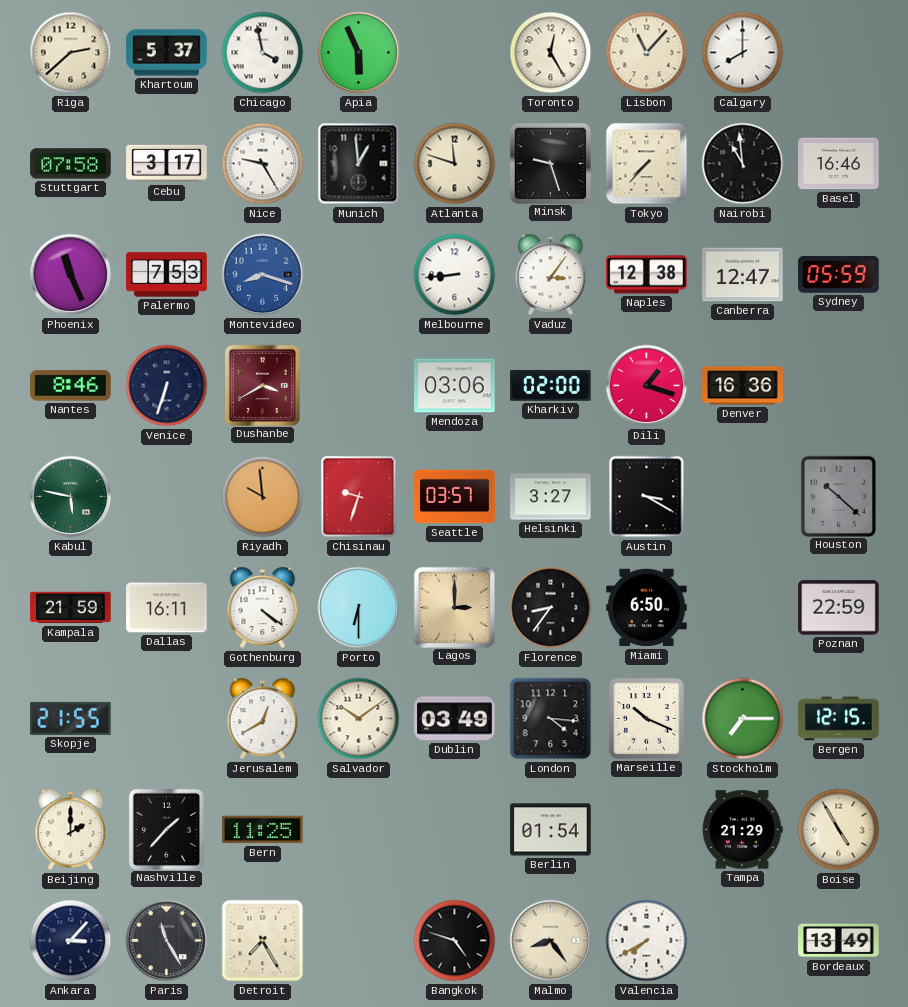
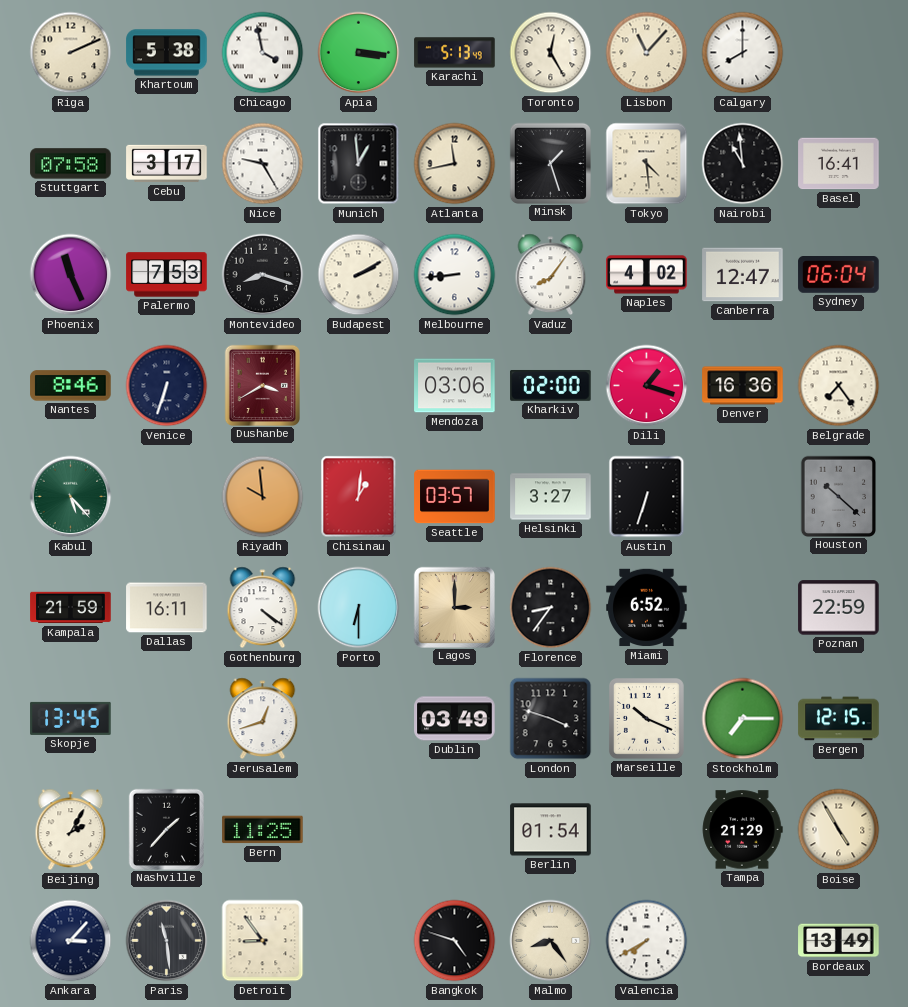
Riga: 2:38 -> 2:11
Khartoum: 5:37 -> 5:38
Apia: 5:56 -> 3:16
Karachi: none -> 5:13
Atlanta: 11:48 -> 11:43
Minsk: 9:27 -> 1:27
Tokyo: 7:37 -> 4:29
Basel: 16:46 -> 16:41
Montevideo dial: blue -> black
Budapest: none -> 2:10
Vaduz: 3:06 -> 8:06
Naples: 12:38 -> 4:02
Sydney: 05:59 -> 06:04
Belgrade: none -> 7:24
Kabul: 5:47 -> 5:23
Chisinau: 9:33 -> 1:01
Austin: 3:20 -> 6:33
Miami: 6:50 -> 6:52
Skopje: 21:55 -> 13:45
Jerusalem: 12:40 -> 12:42
Salvador: 10:09 -> none
London: 4:16 -> 3:48
Beijing: 2:00 -> 2:05
Paris: 11:25 -> 11:29
Detroit: 7:25 -> 8:54
